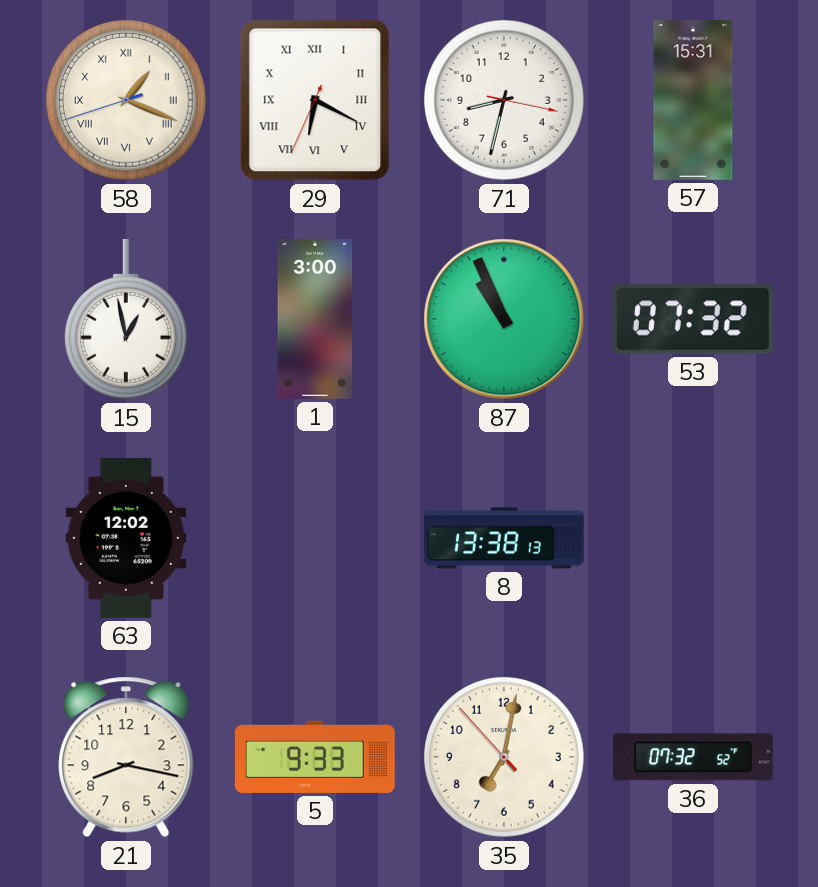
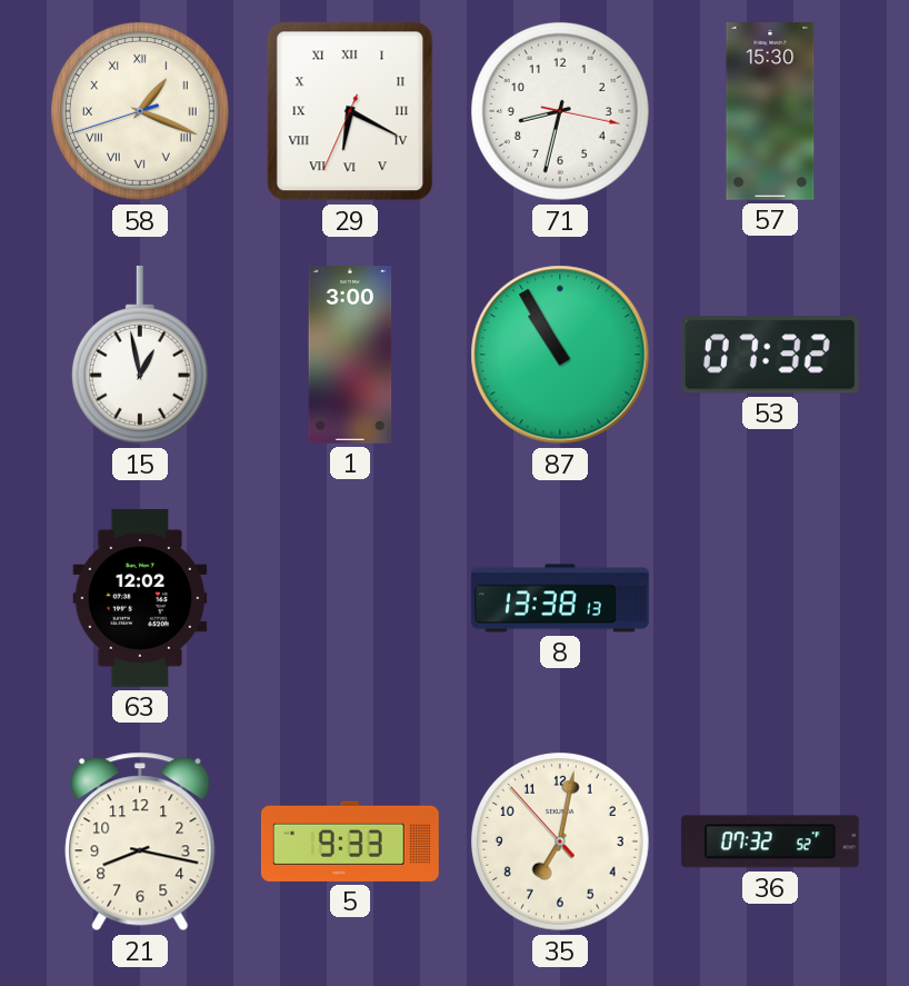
57: 15:31 -> 15:30
87: 10:56 -> 10:55
